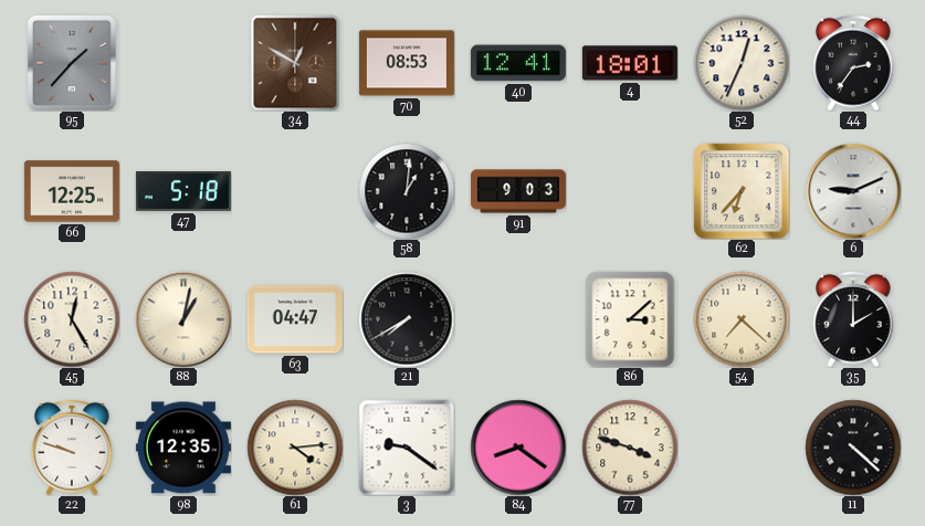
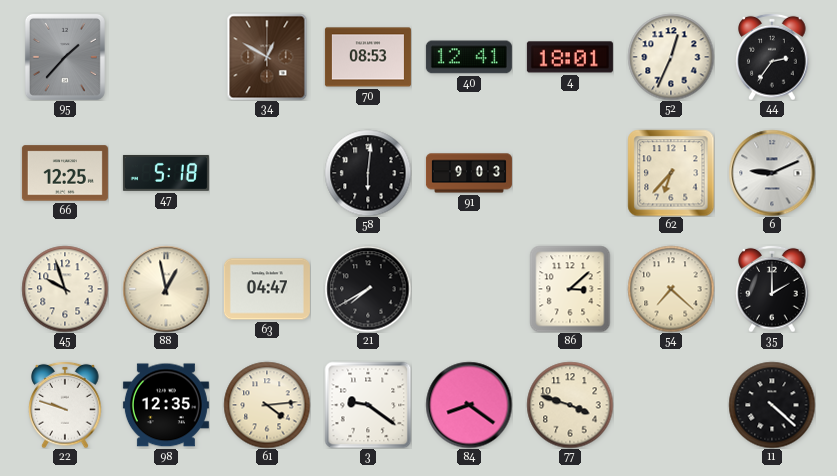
58: 1:01 -> 6:01
45: 12:25 -> 9:57
88: 1:02 -> 12:58
